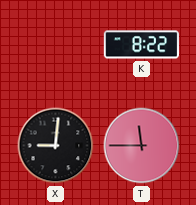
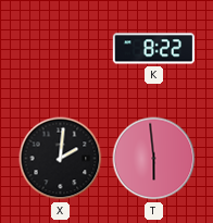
X: 9:01 -> 2:01
T: 11:45 -> 5:59
